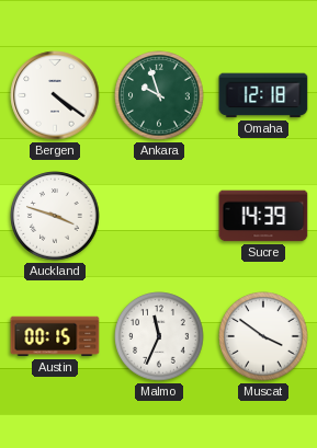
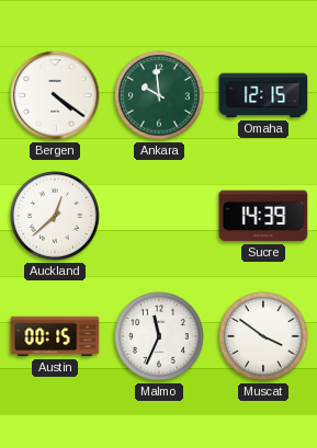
Ankara: 9:57 -> 9:59
Omaha: 12:18 -> 12:15
Auckland: 3:48 -> 12:38
